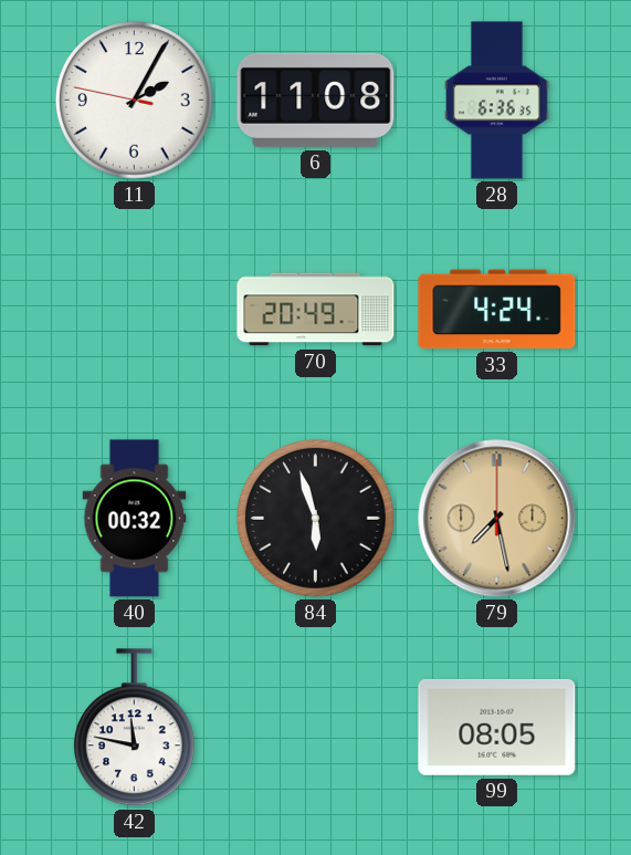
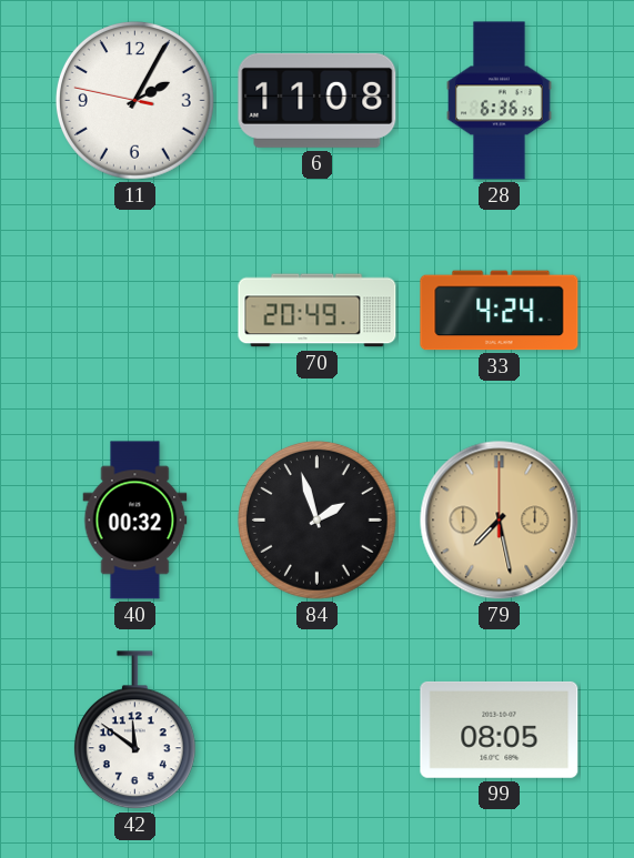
84: 5:57 -> 1:57
42: 11:47 -> 11:51
